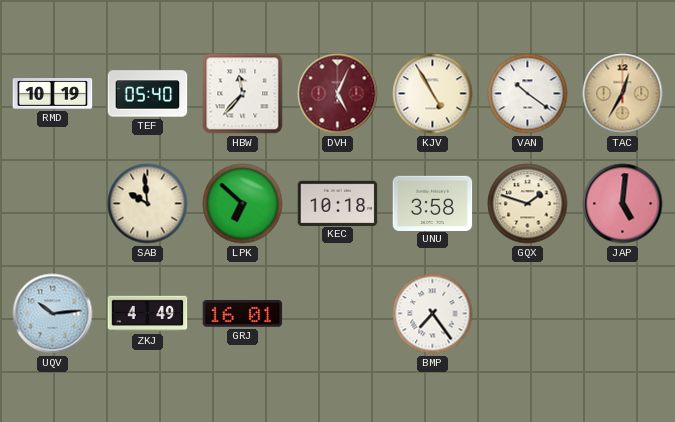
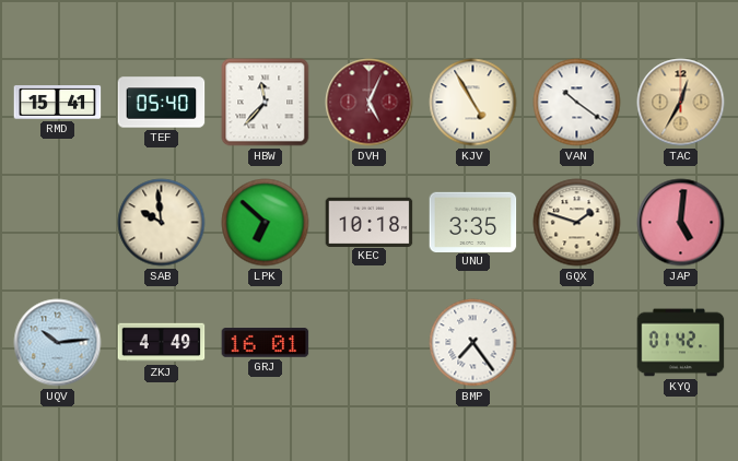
RMD: 10:19 -> 15:41
UNU: 3:58 -> 3:35
KYQ: none -> 01:42
